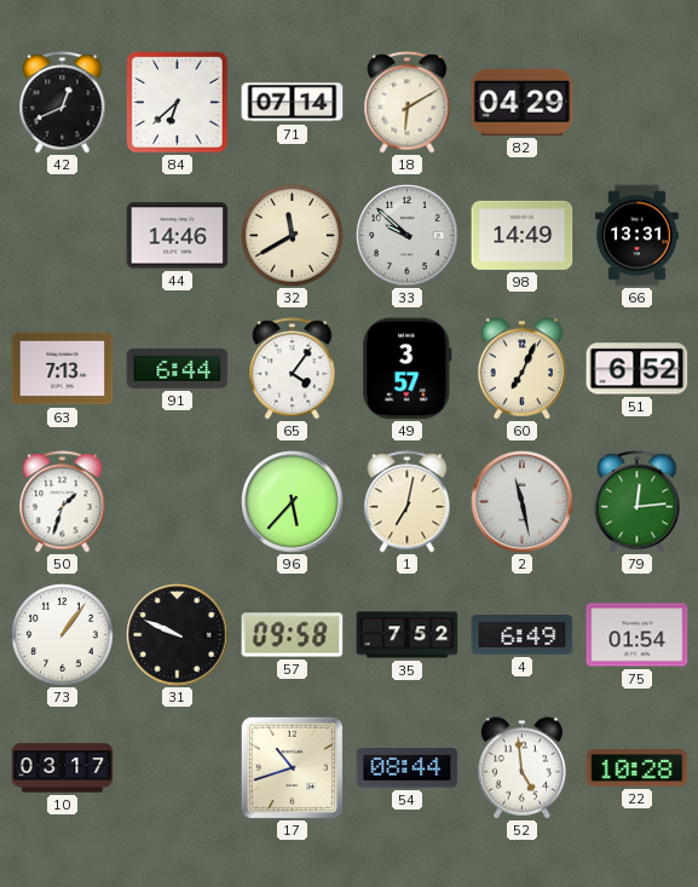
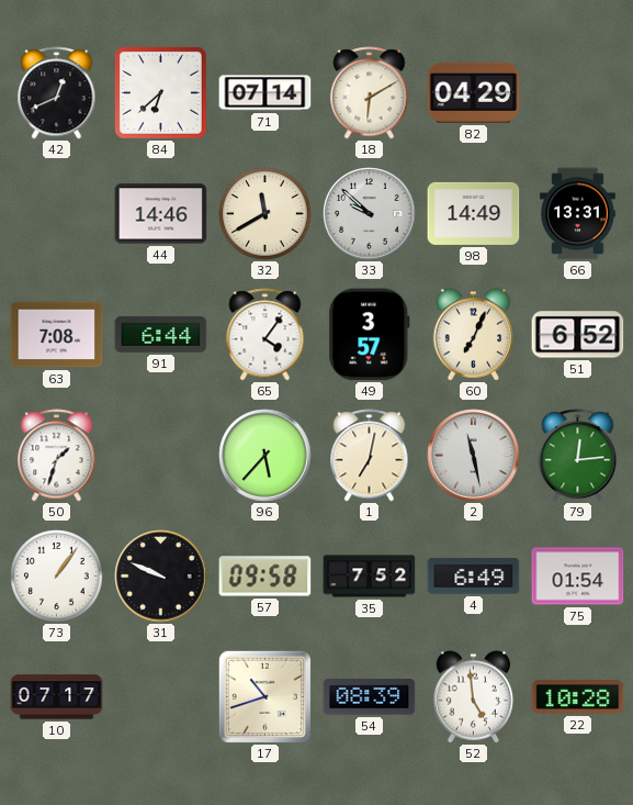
63: 7:13 -> 7:08
10: 03:17 -> 07:17
54: 08:44 -> 08:39
